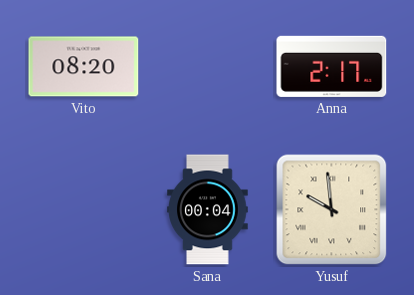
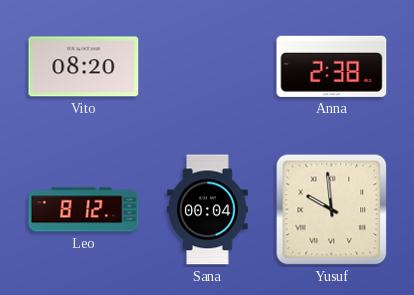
Anna: 2:17 -> 2:38
Leo: none -> 8:12
